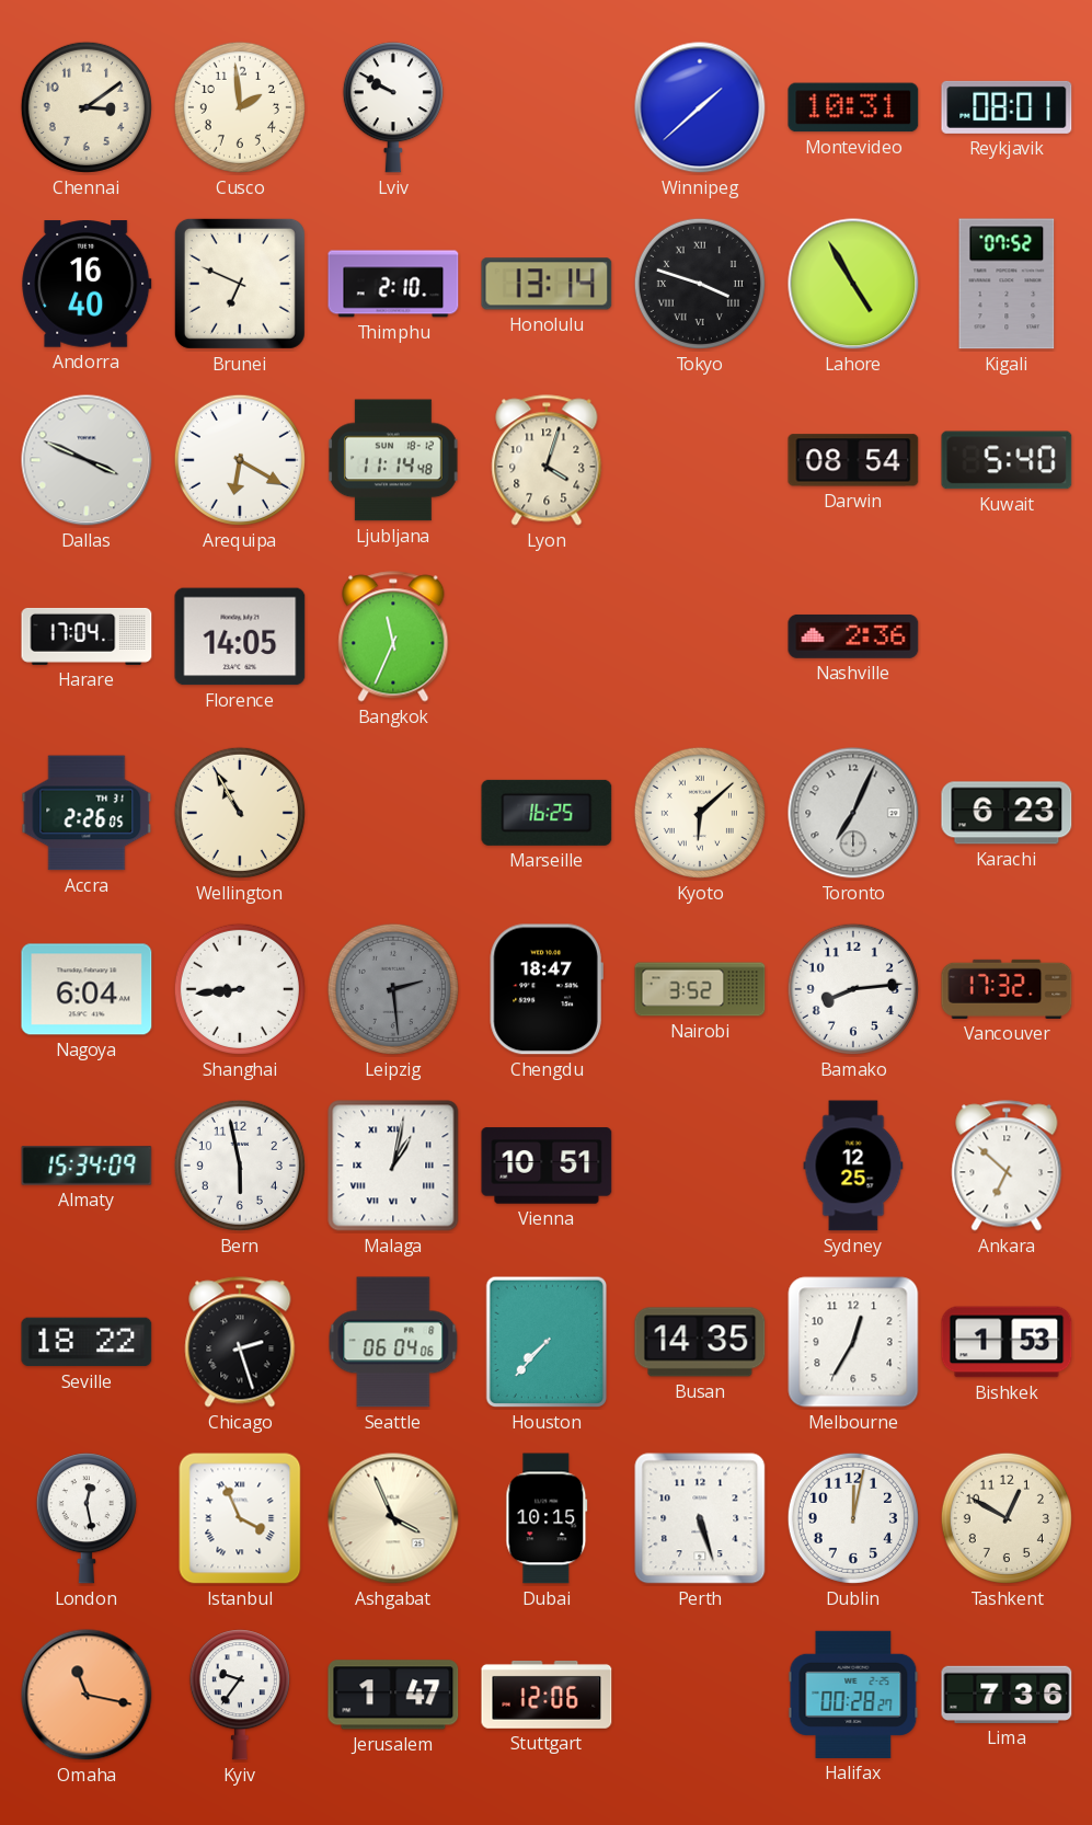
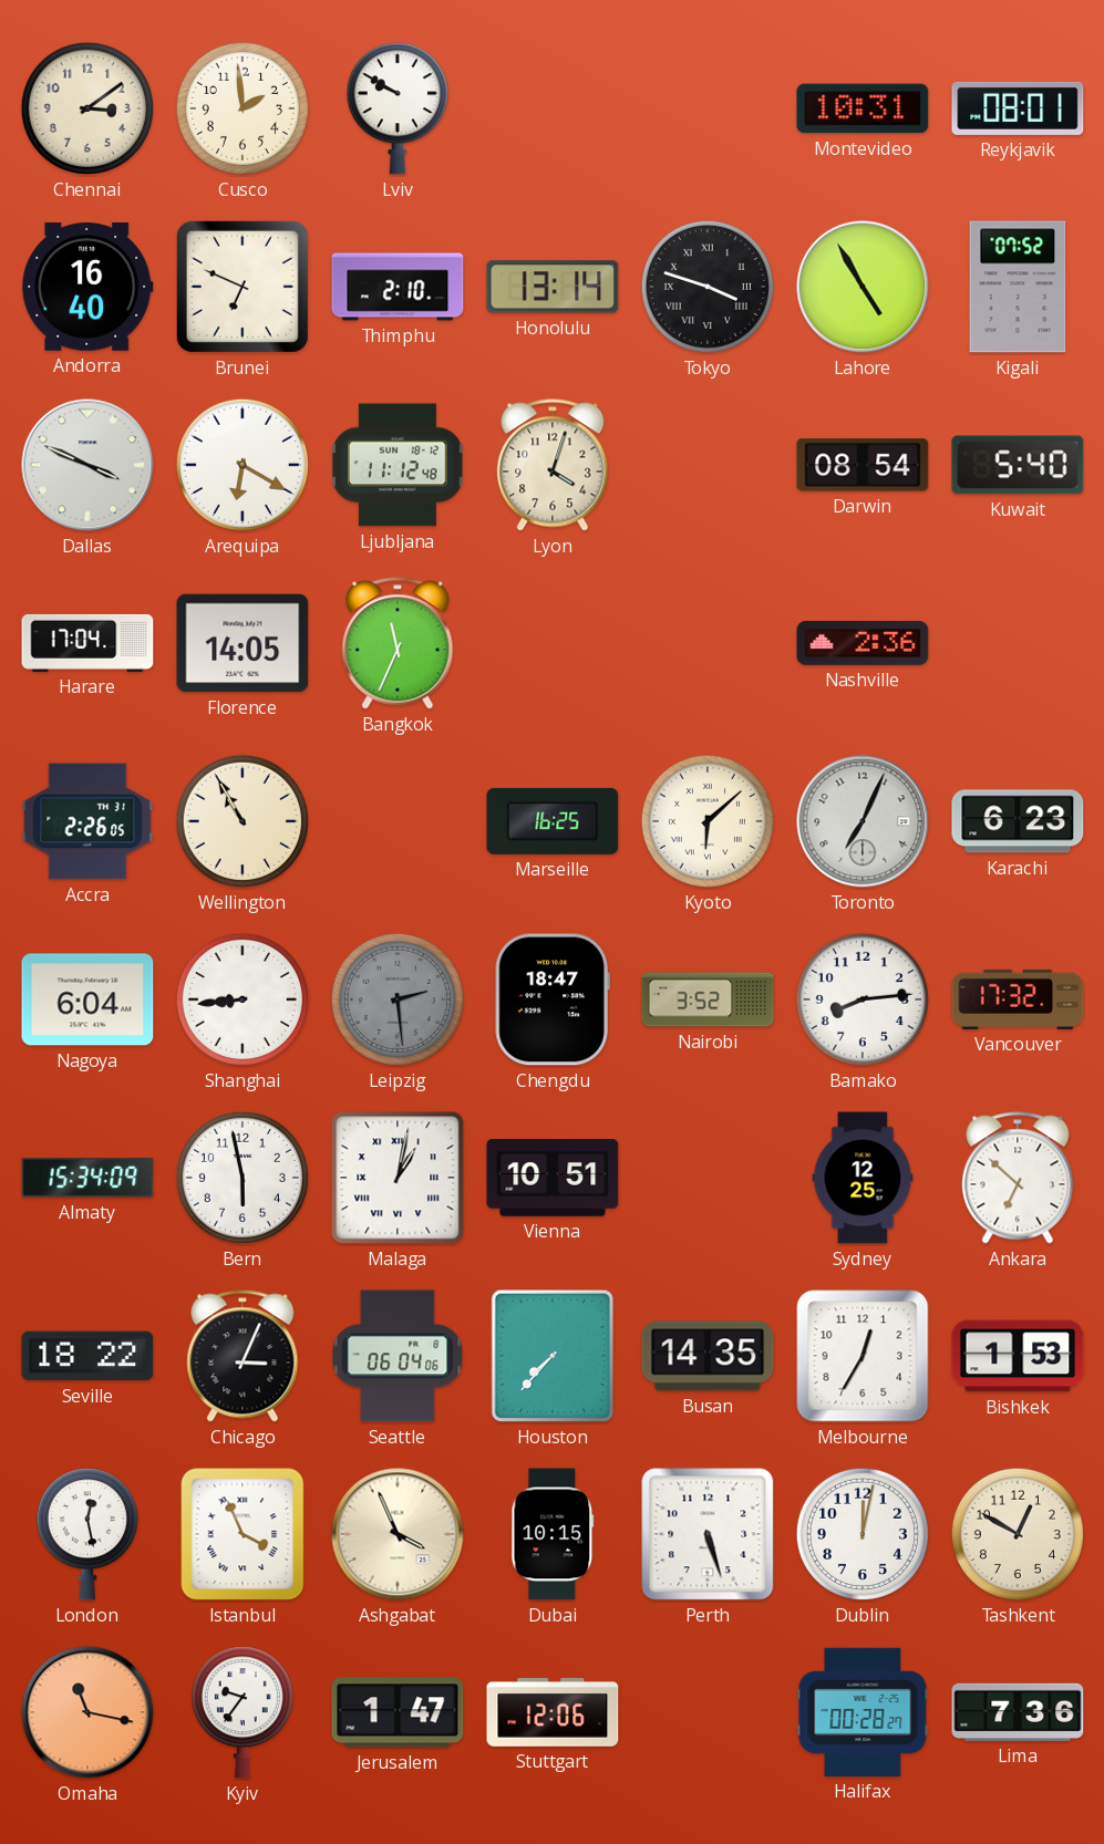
Winnipeg: 1:38 -> none
Ljubljana: 11:14 -> 11:12
Chicago: 2:27 -> 3:04
